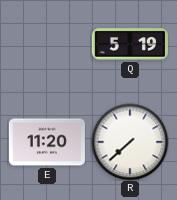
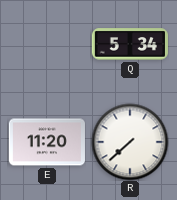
Q: 5:19 -> 5:34
